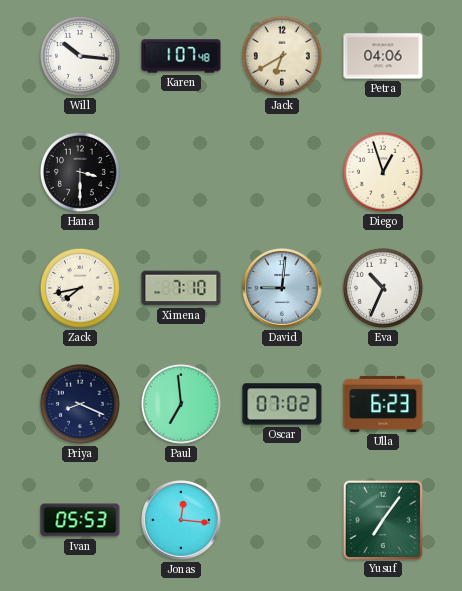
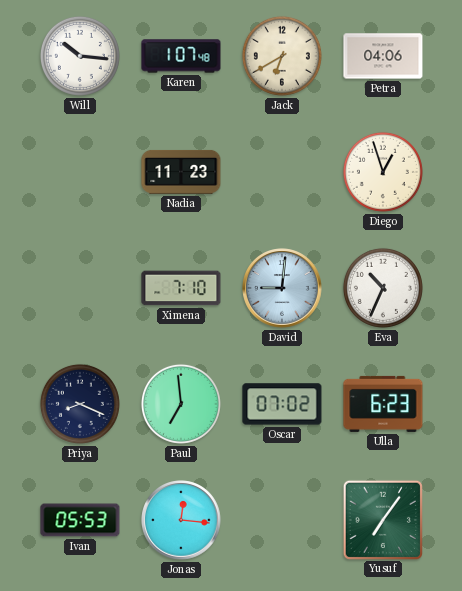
Hana: 3:30 -> none
Nadia: none -> 11:23
Zack: 7:43 -> none
